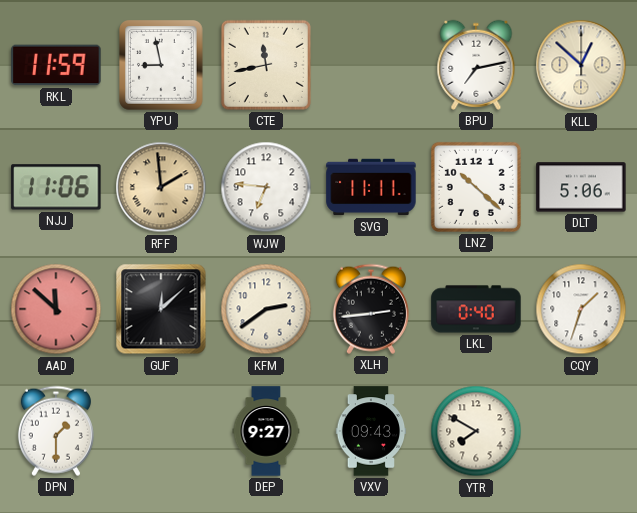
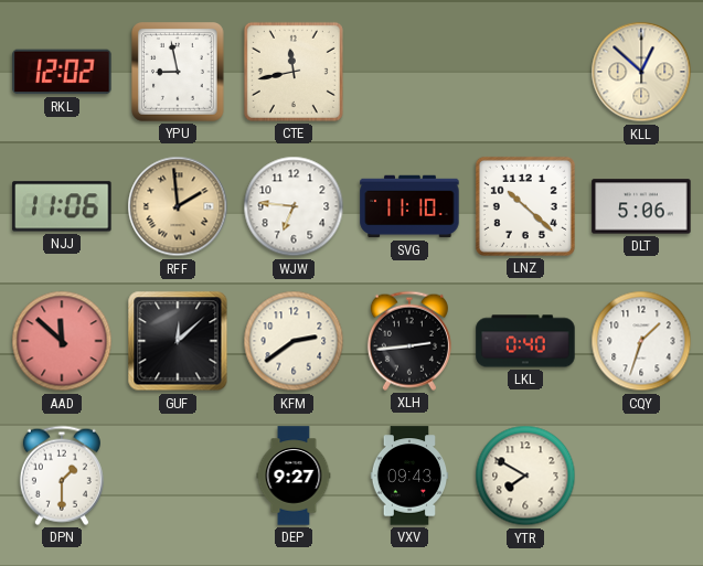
RKL: 11:59 -> 12:02
BPU: 7:13 -> none
SVG: 11:11 -> 11:10
